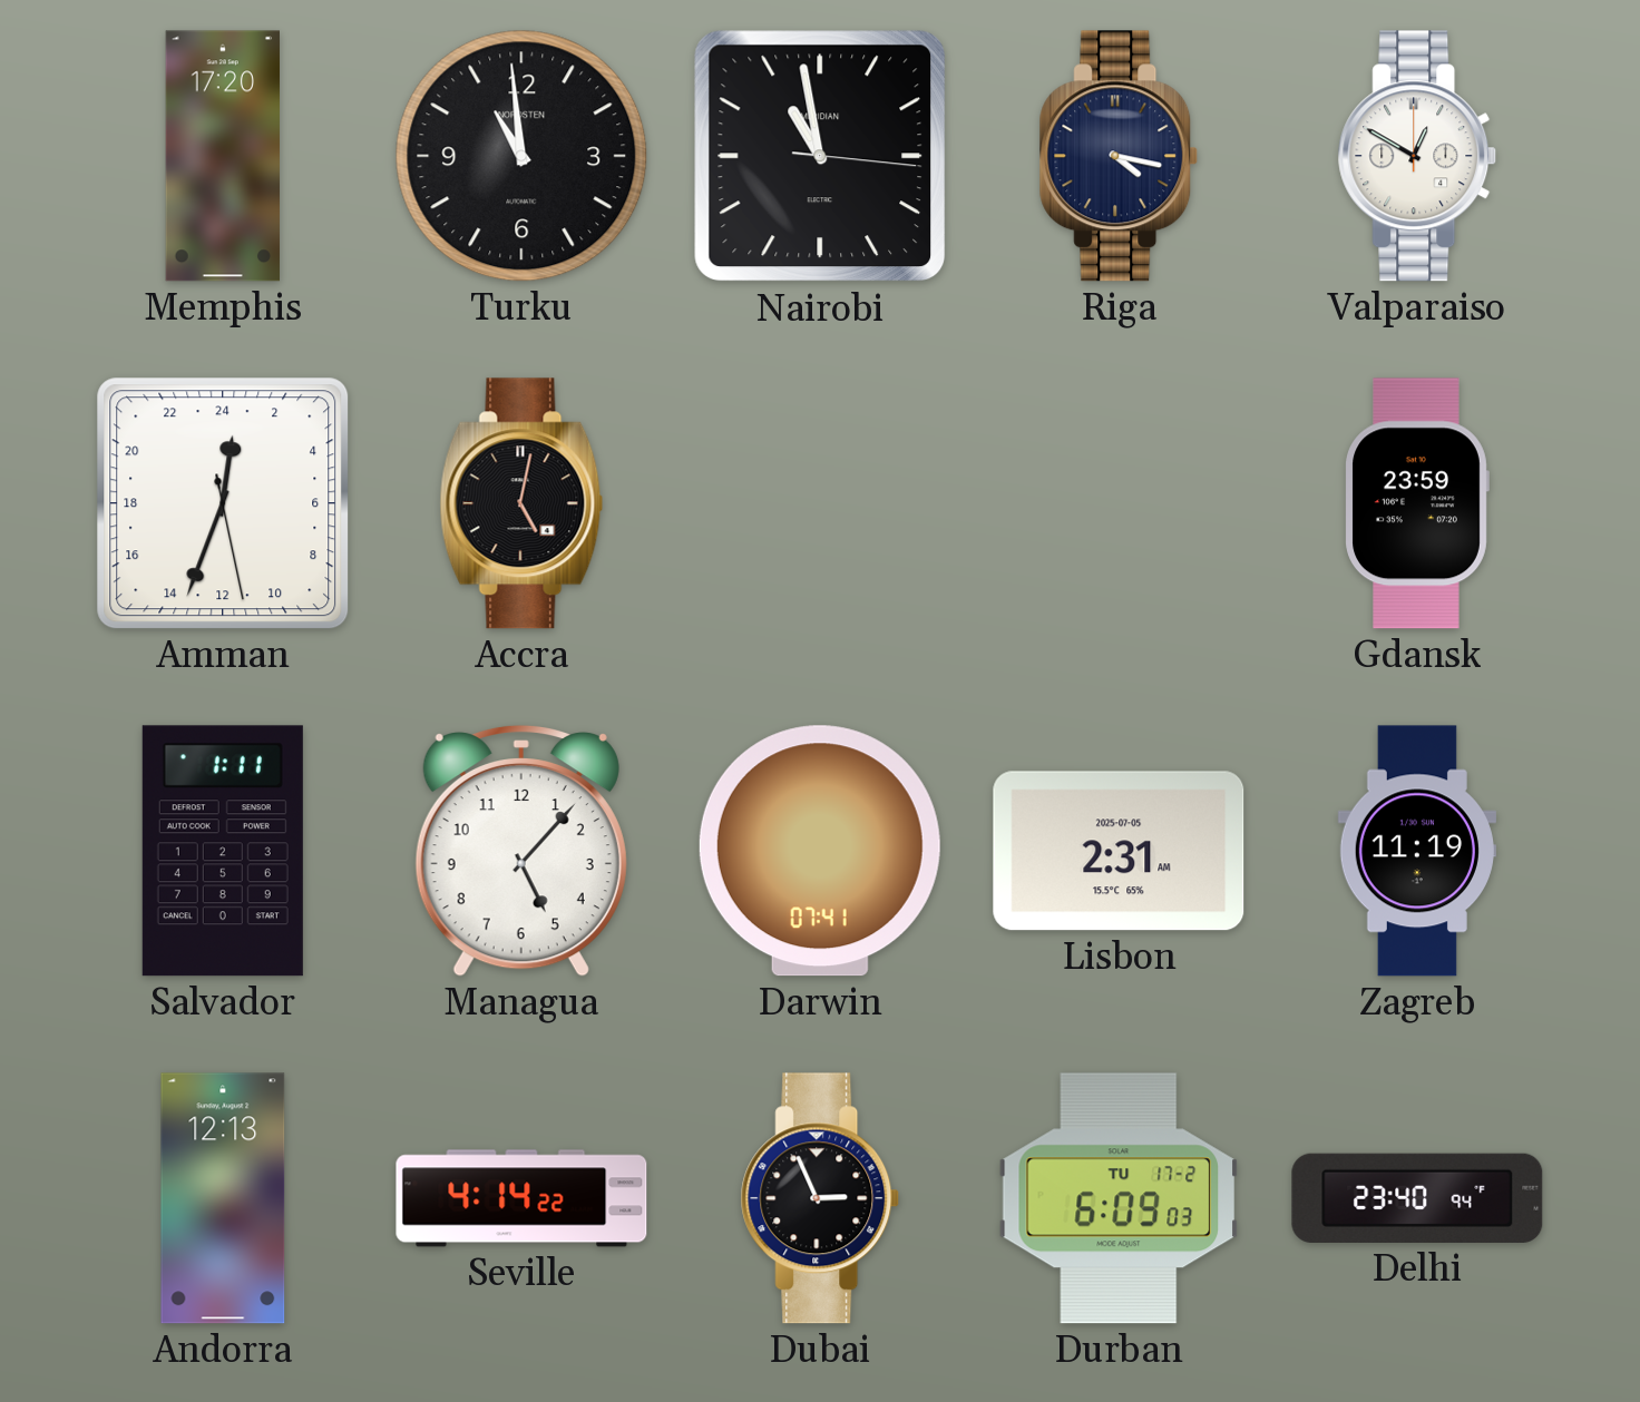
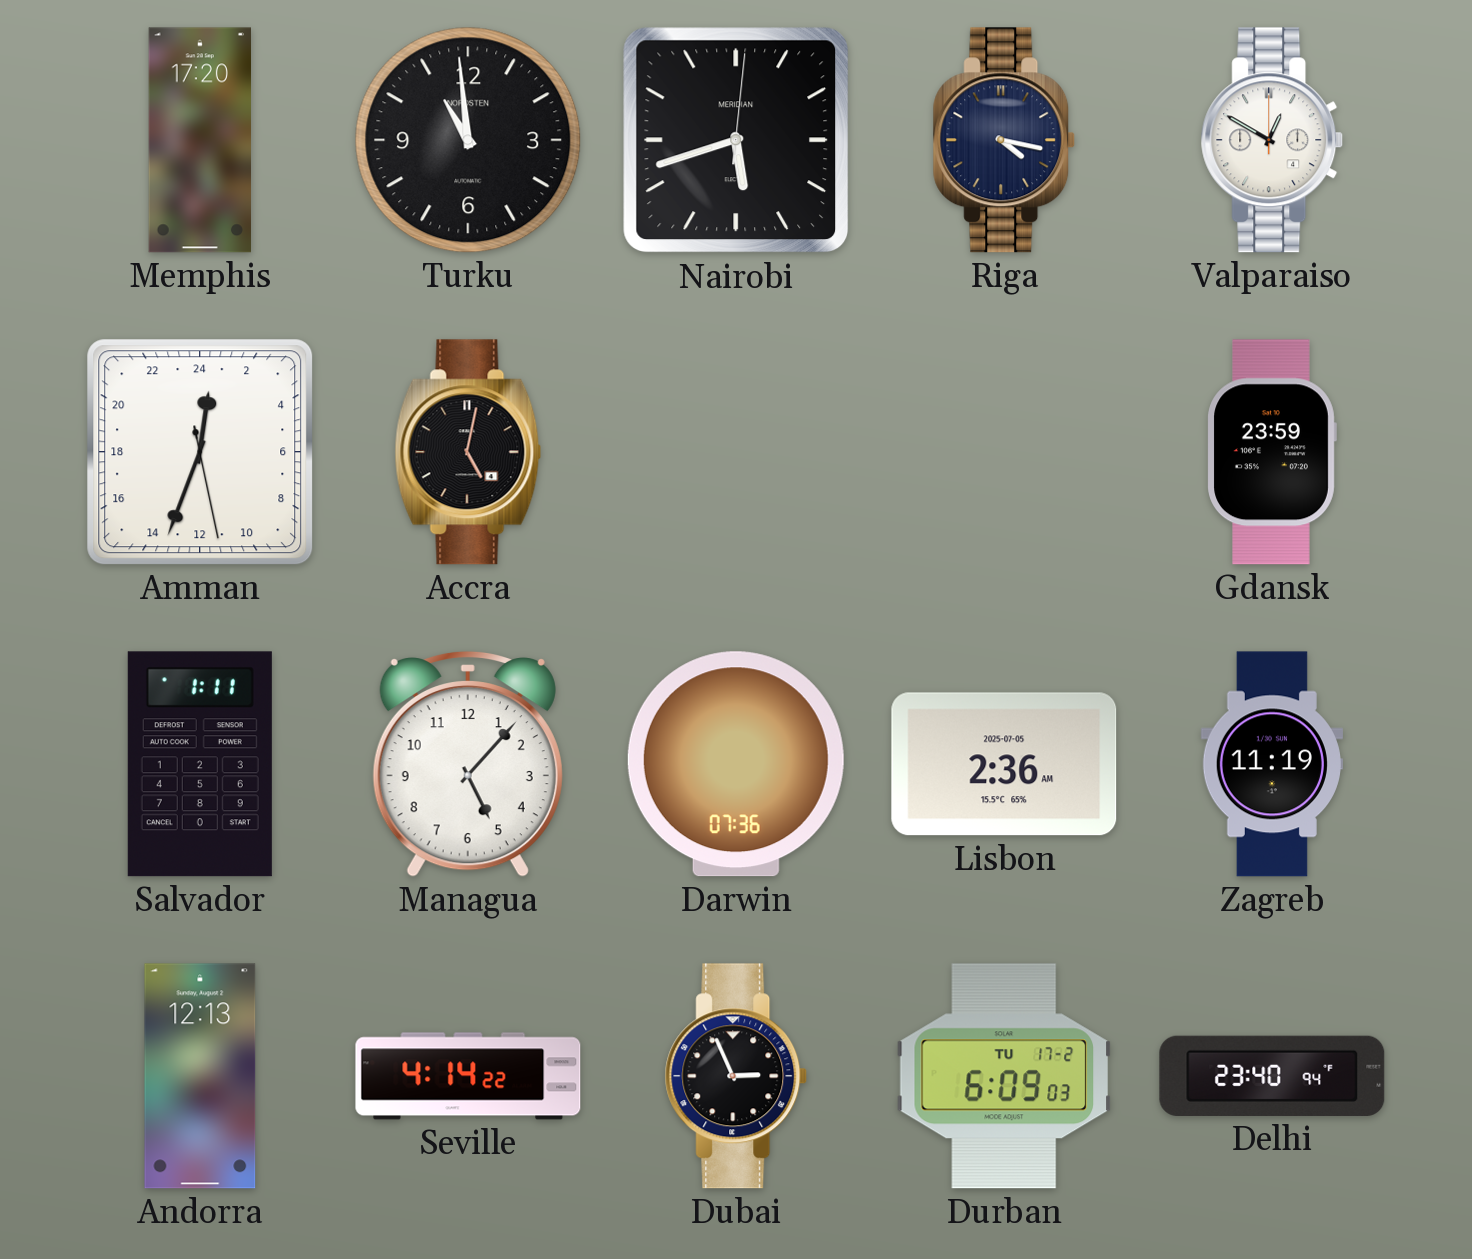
Nairobi: 10:58 -> 5:42
Darwin: 07:41 -> 07:36
Lisbon: 2:31 -> 2:36
